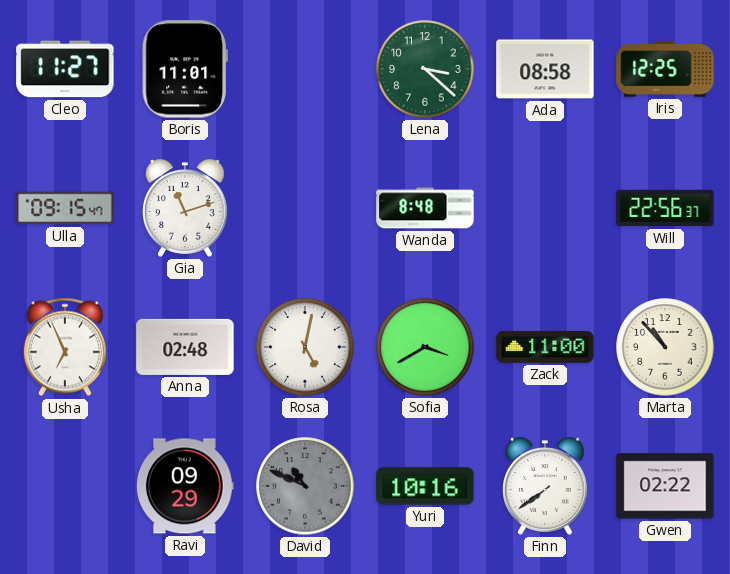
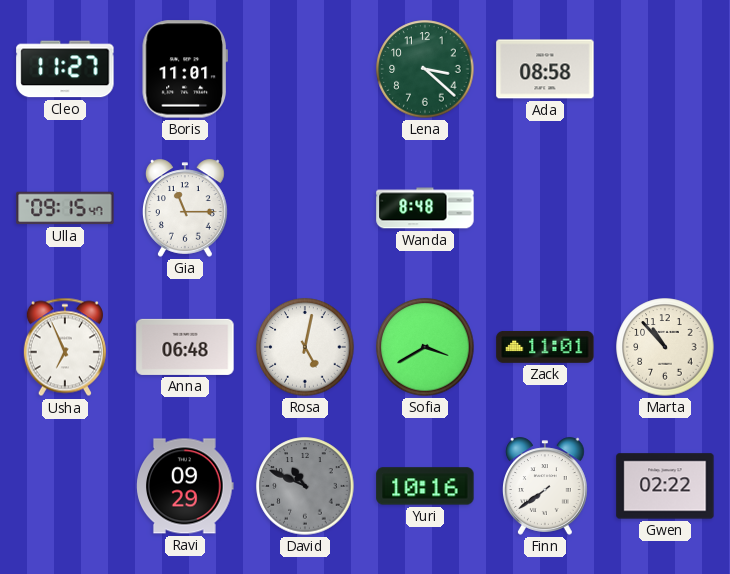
Iris: 12:25 -> none
Gia: 11:12 -> 11:15
Will: 22:56 -> none
Anna: 02:48 -> 06:48
Zack: 11:00 -> 11:01
